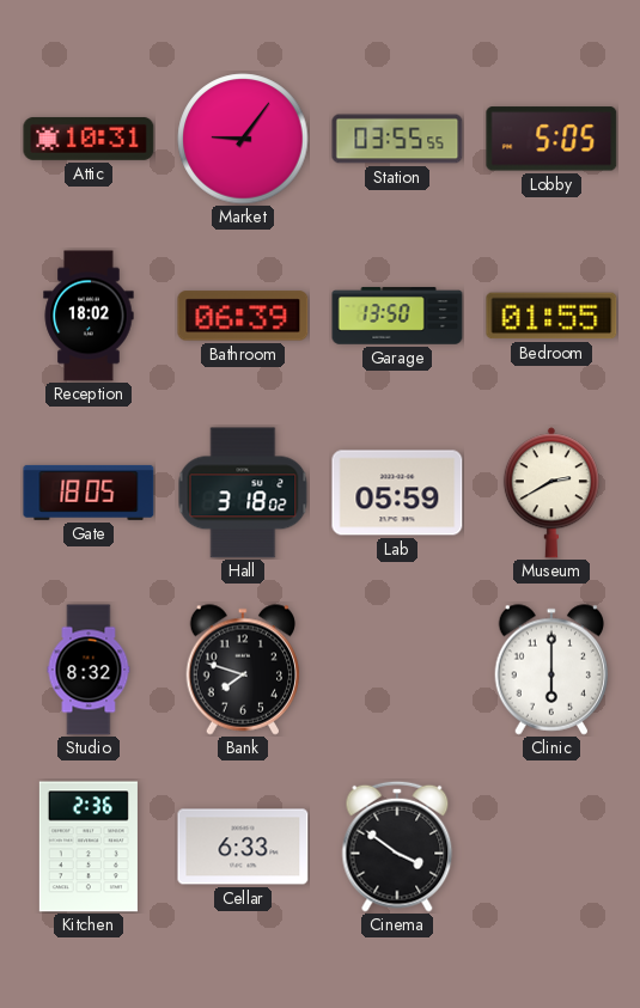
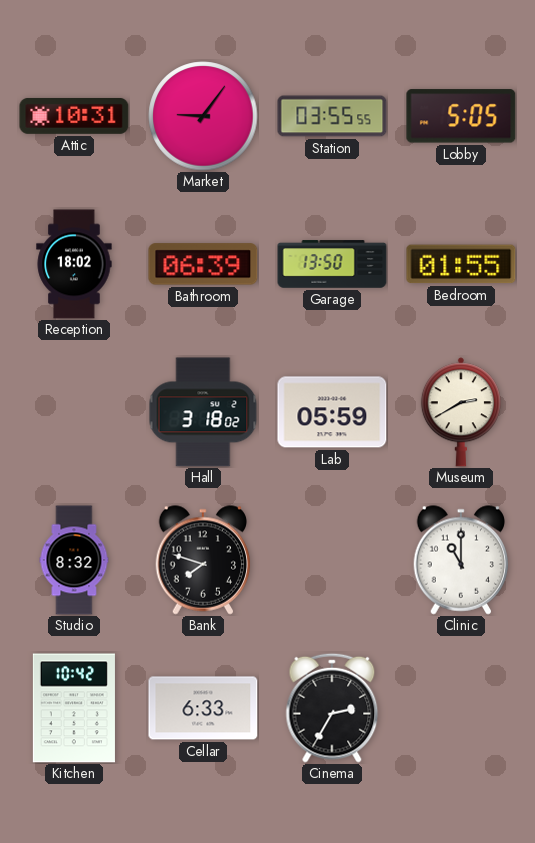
Gate: 18:05 -> none
Clinic: 6:00 -> 11:00
Kitchen: 2:36 -> 10:42
Cinema: 3:51 -> 2:35
